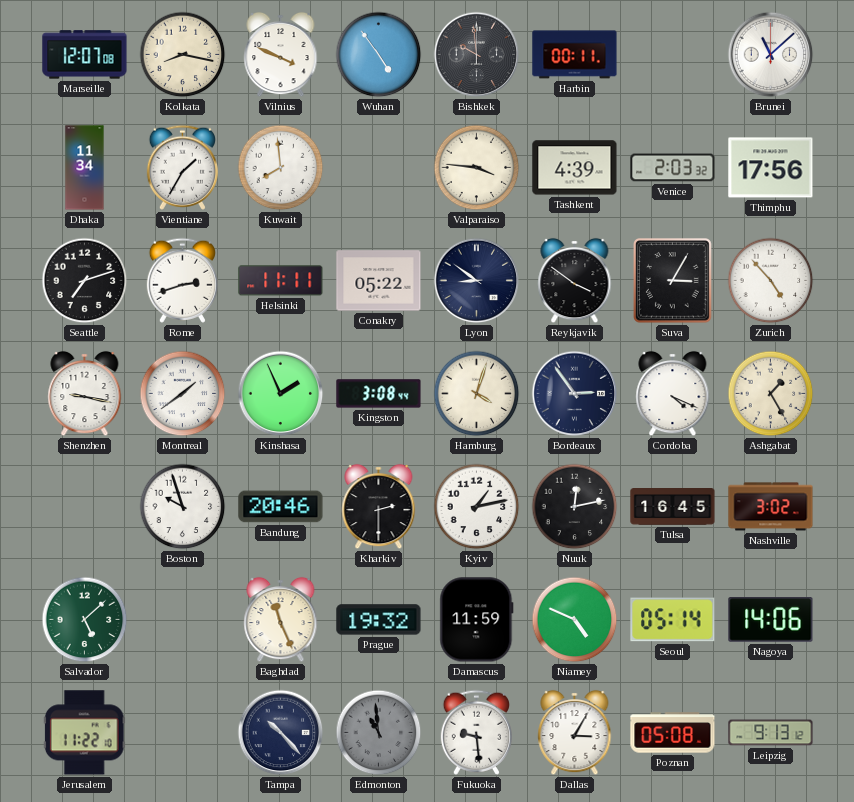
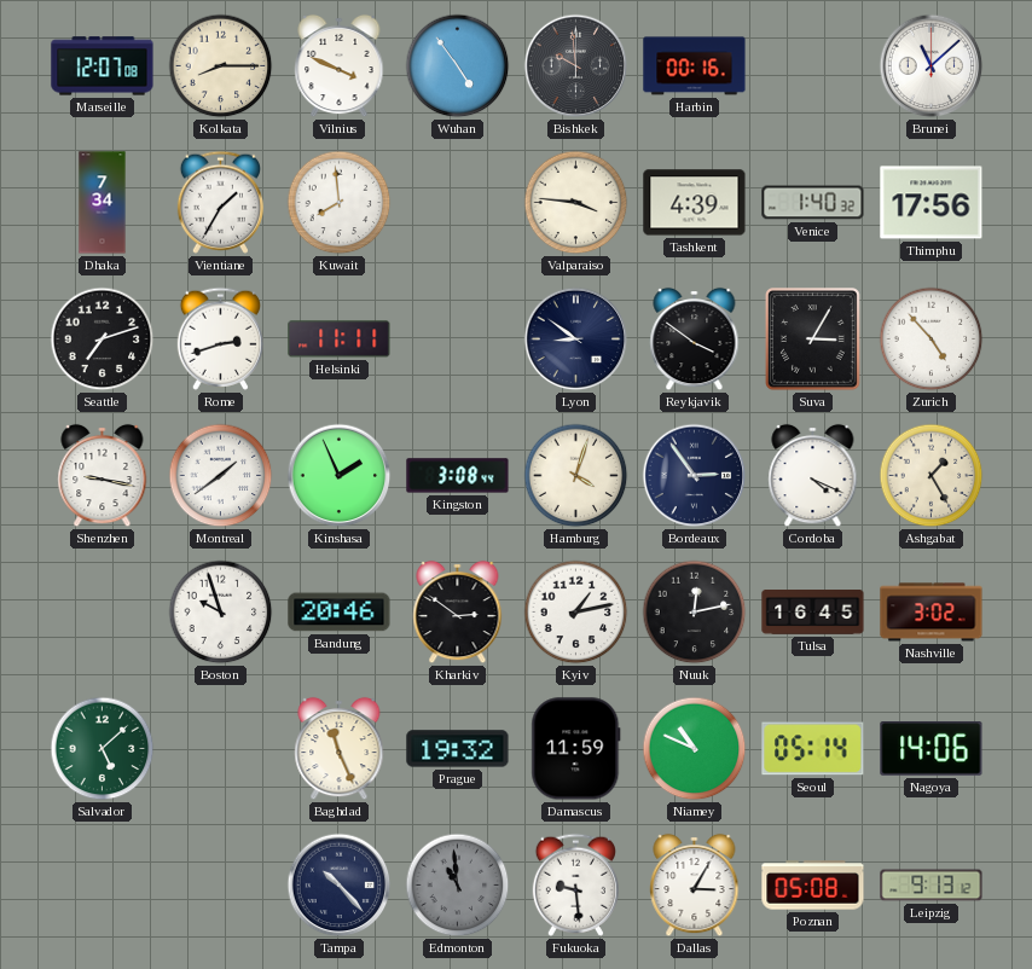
Kolkata: 8:17 -> 8:15
Harbin: 00:11 -> 00:16
Dhaka: 11:34 -> 7:34
Venice: 2:03 -> 1:40
Conakry: 05:22 -> none
Kharkiv: 2:30 -> 2:51
Niamey: 4:49 -> 10:49
Jerusalem: 11:22 -> none
